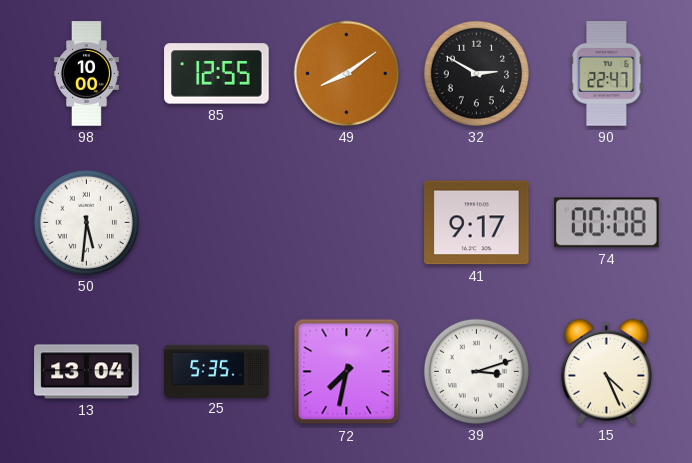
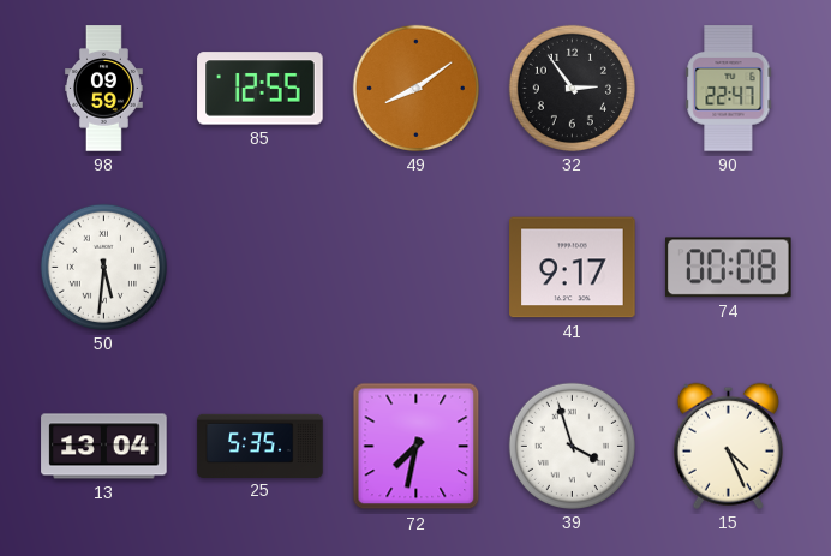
98: 10:00 -> 09:59
32: 2:50 -> 2:54
39: 3:12 -> 3:57
